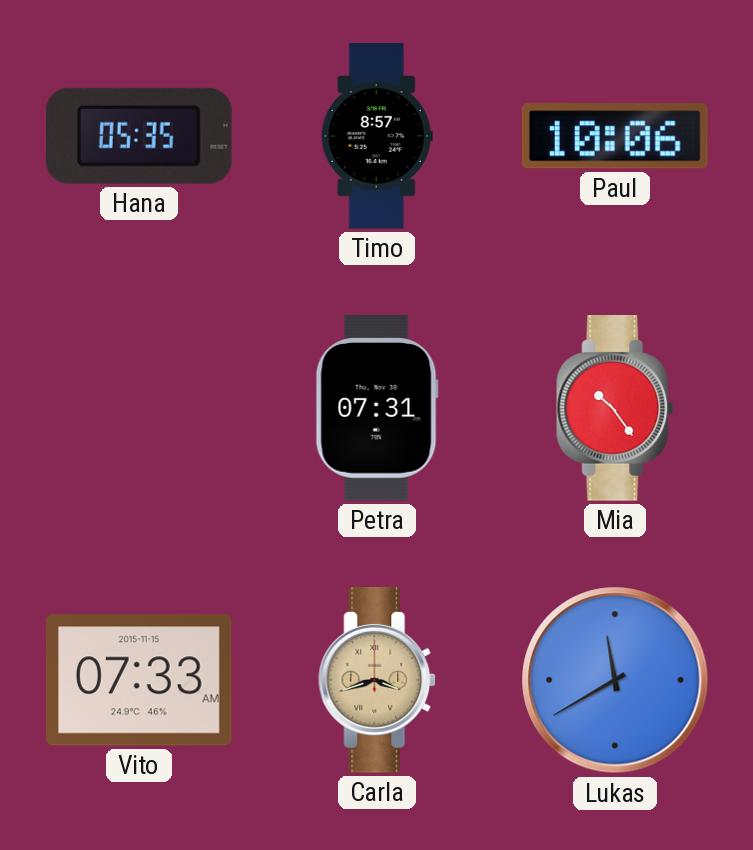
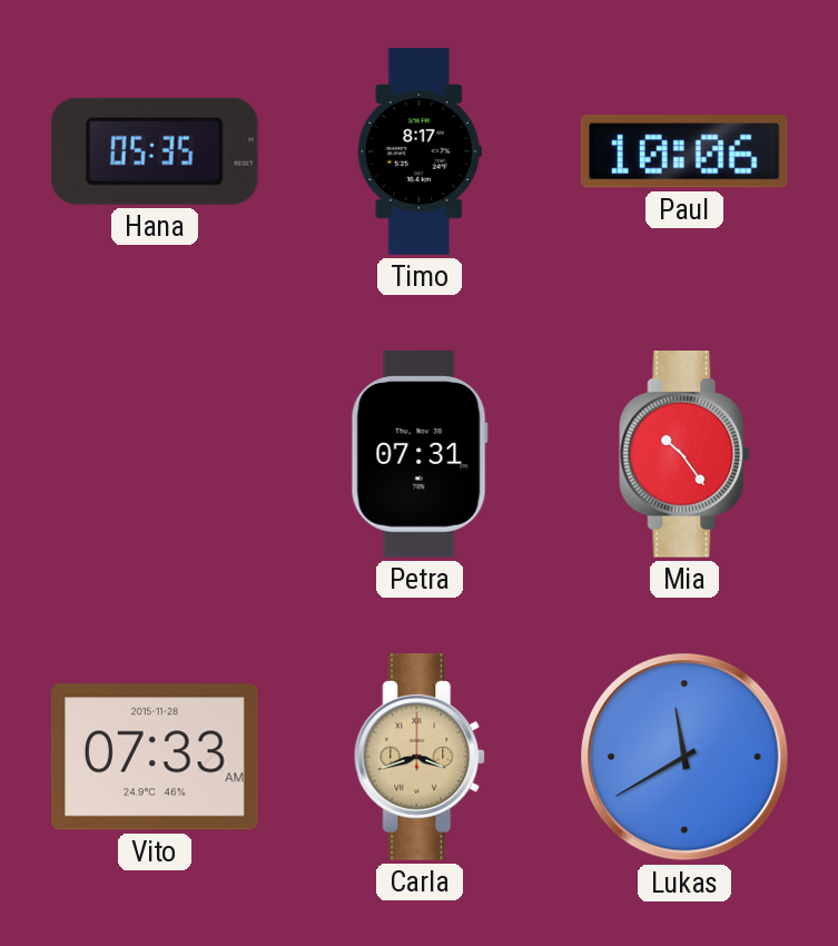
Timo: 8:57 -> 8:17
Vito date: 2015-11-15 -> 2015-11-28
